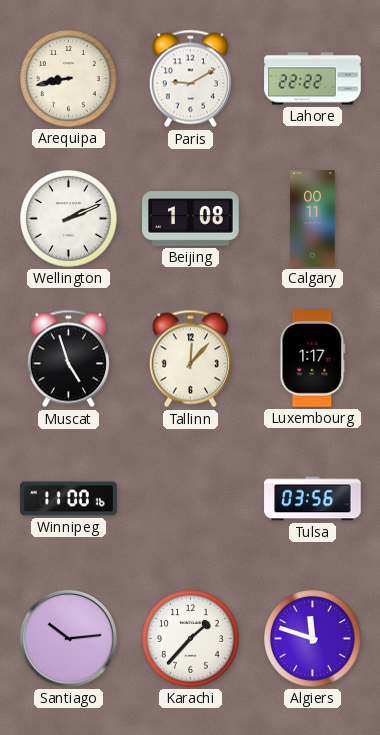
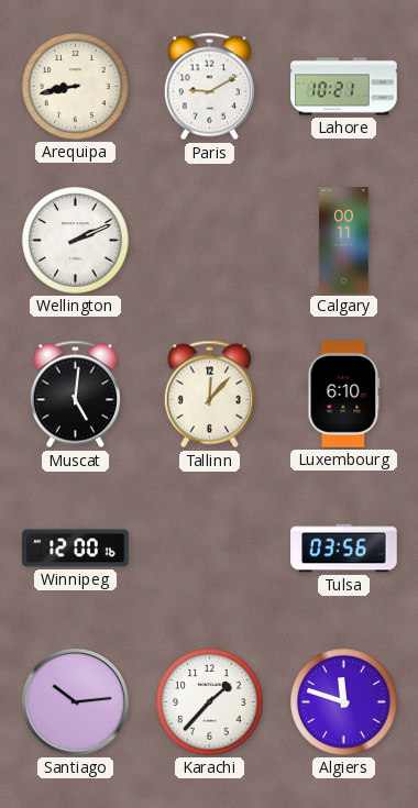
Lahore: 22:22 -> 10:21
Beijing: 1:08 -> none
Muscat: 4:57 -> 5:01
Luxembourg: 1:17 -> 6:10
Winnipeg: 11:00 -> 12:00
